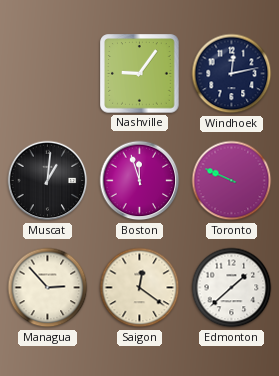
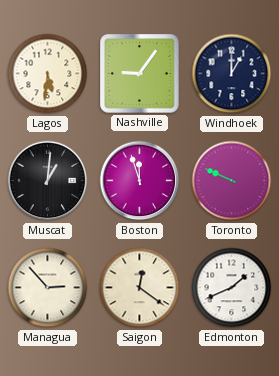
Lagos: none -> 5:31
Windhoek: 12:13 -> 1:00
Edmonton: 1:38 -> 1:41
